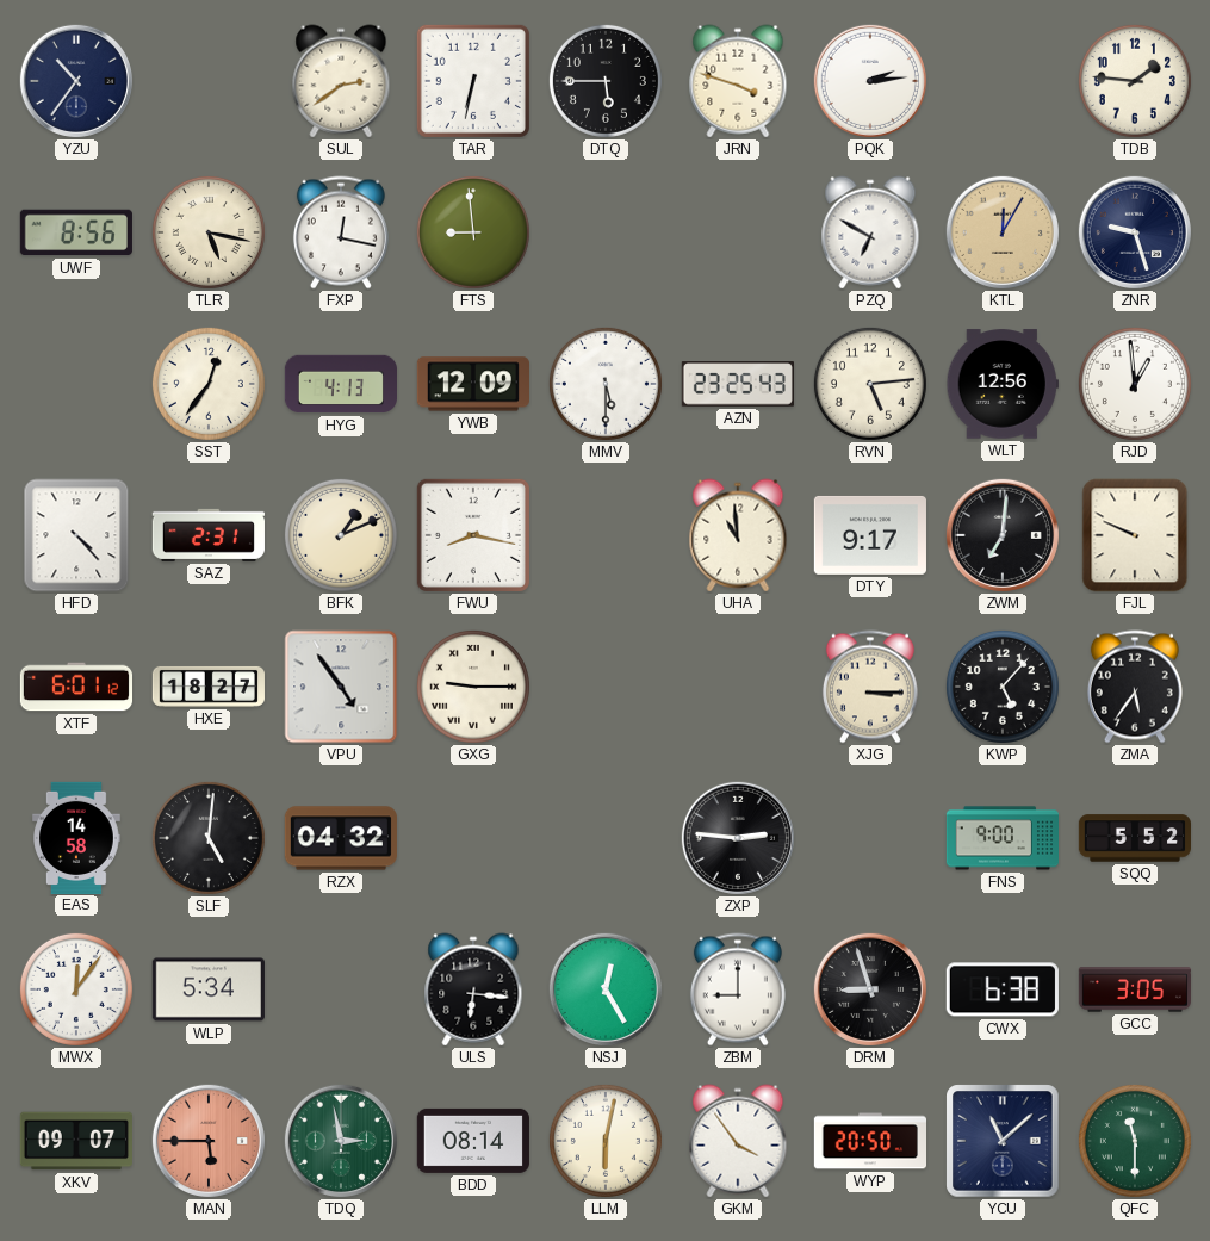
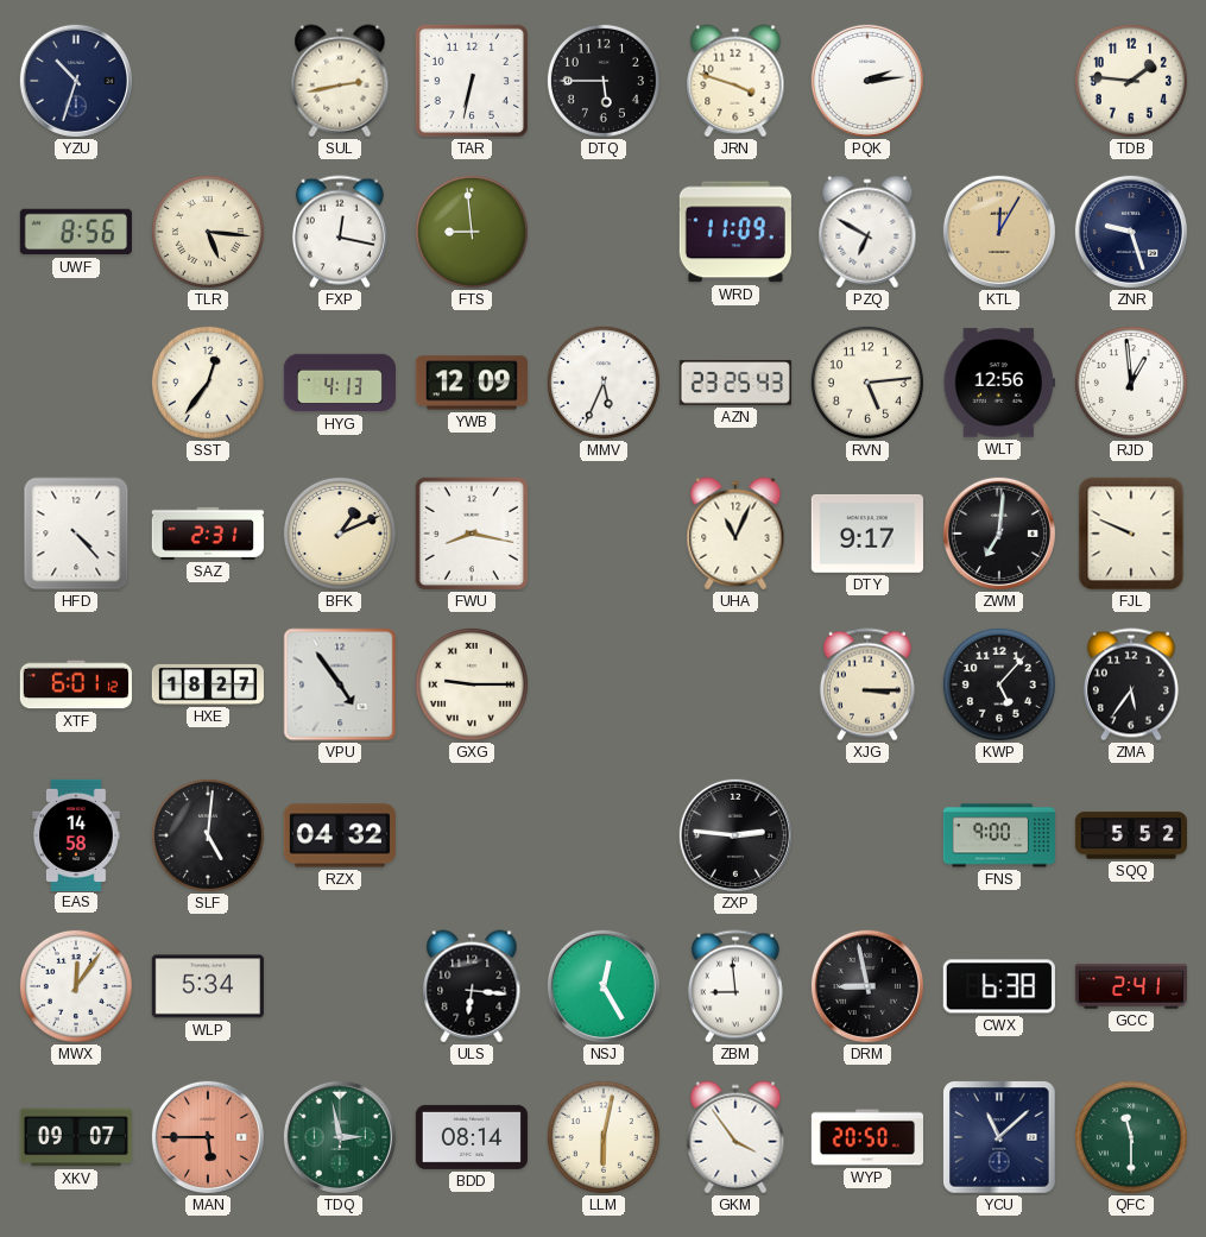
YZU: 10:36 -> 10:33
SUL: 2:39 -> 2:43
TLR: 5:17 -> 5:16
WRD: none -> 11:09
MMV: 5:30 -> 5:34
UHA: 10:59 -> 11:04
ZBM: 9:00 -> 8:59
DRM: 8:57 -> 8:58
GCC: 3:05 -> 2:41
